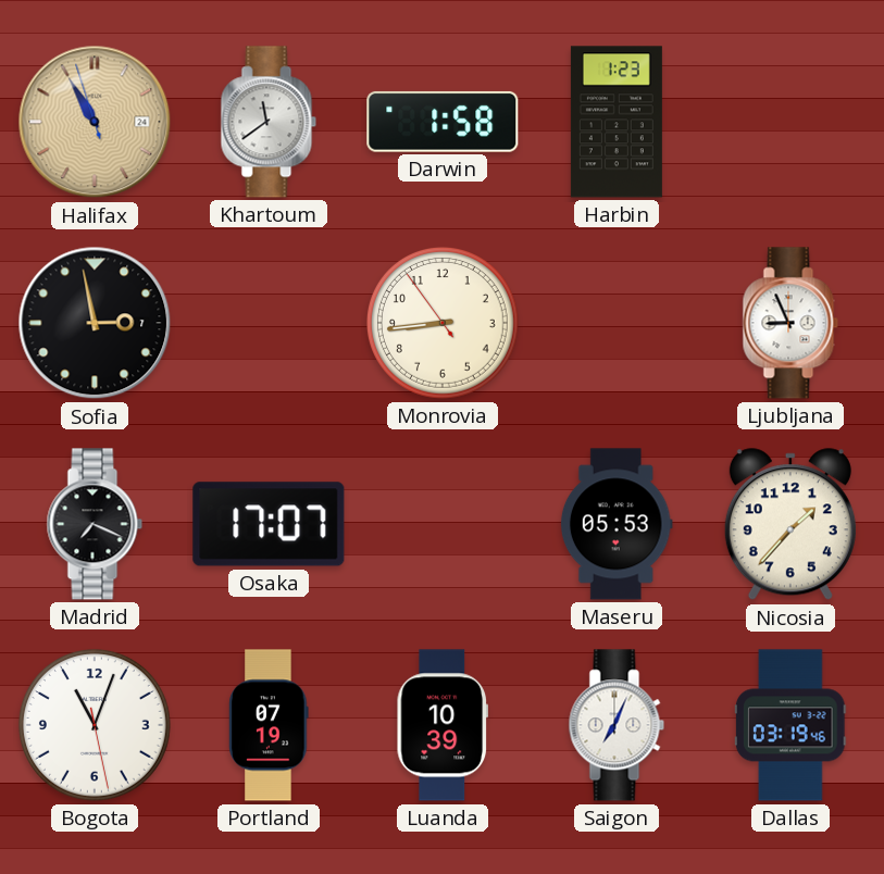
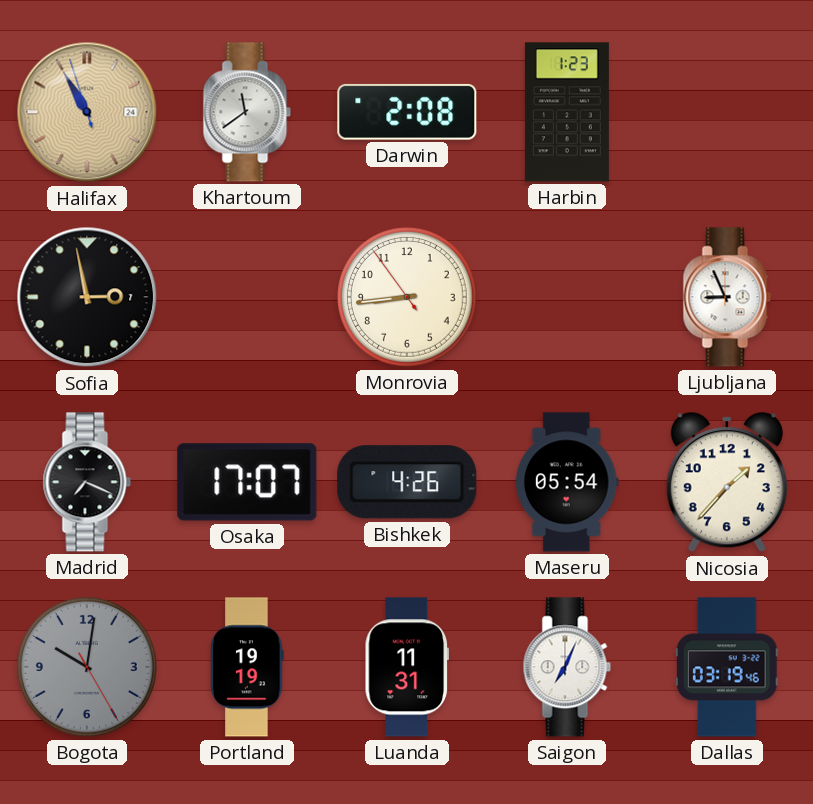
Darwin: 1:58 -> 2:08
Bishkek: none -> 4:26
Maseru: 05:53 -> 05:54
Bogota: 11:03 -> 10:01
Bogota dial: white -> grey
Portland: 07:19 -> 19:19
Luanda: 10:39 -> 11:31
